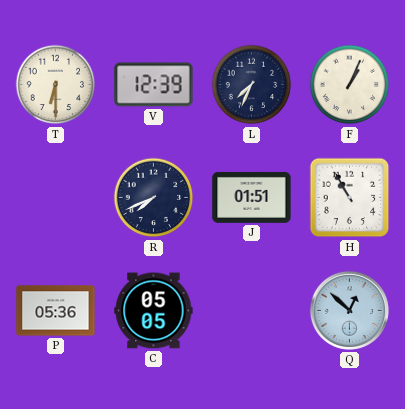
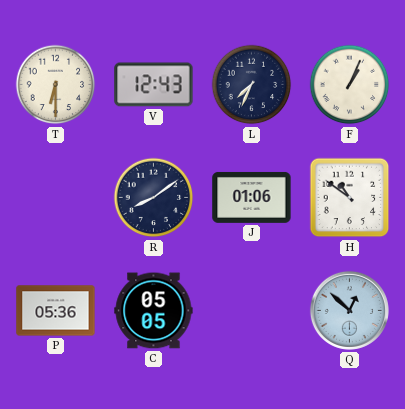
V: 12:39 -> 12:43
R: 7:41 -> 8:09
J: 01:51 -> 01:06
H: 10:55 -> 10:51
